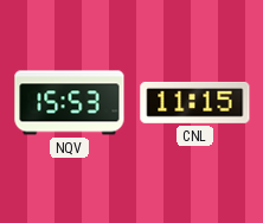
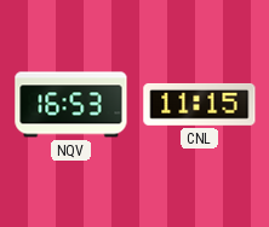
NQV: 15:53 -> 16:53
